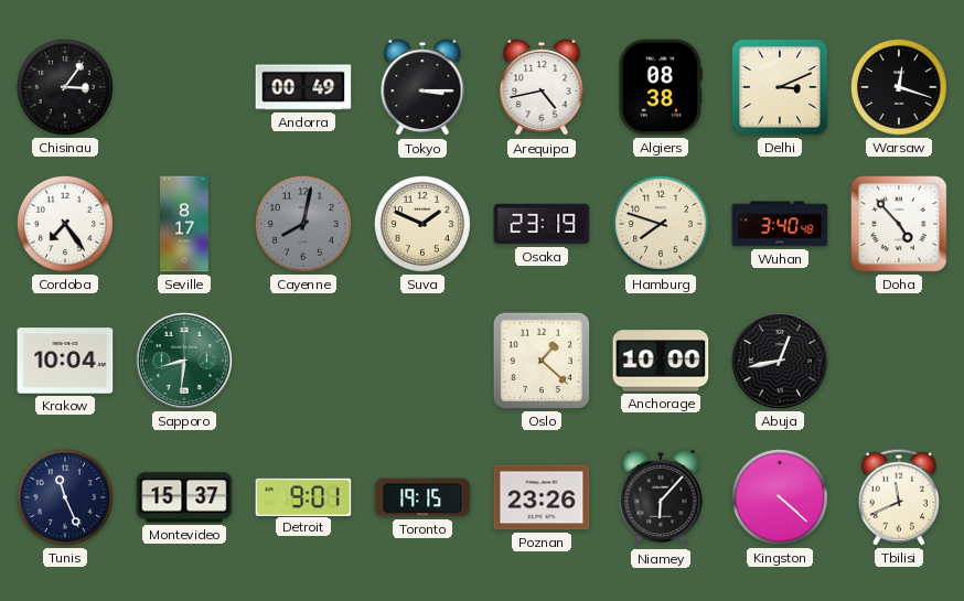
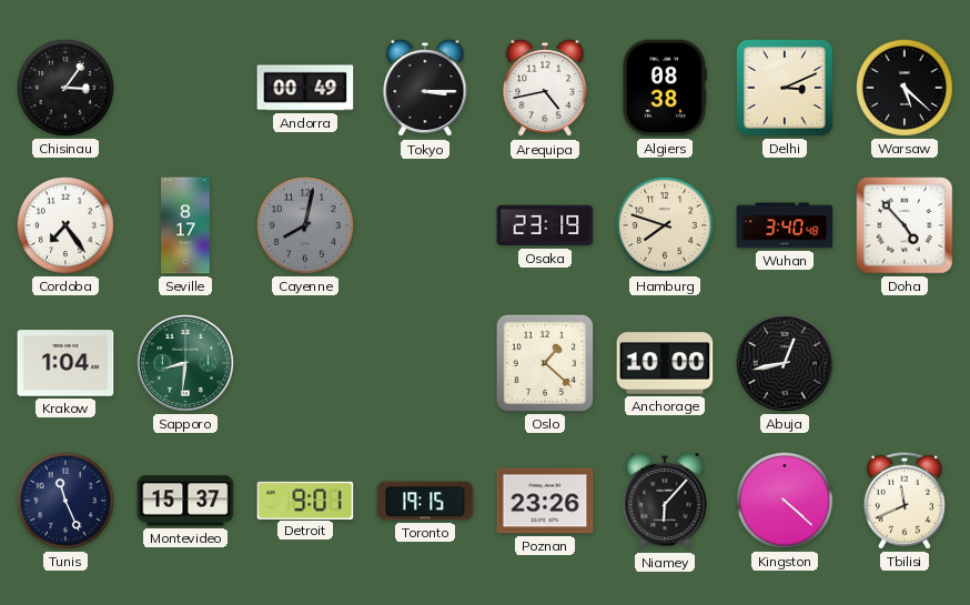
Warsaw: 12:18 -> 5:22
Suva: 1:49 -> none
Krakow: 10:04 -> 1:04
